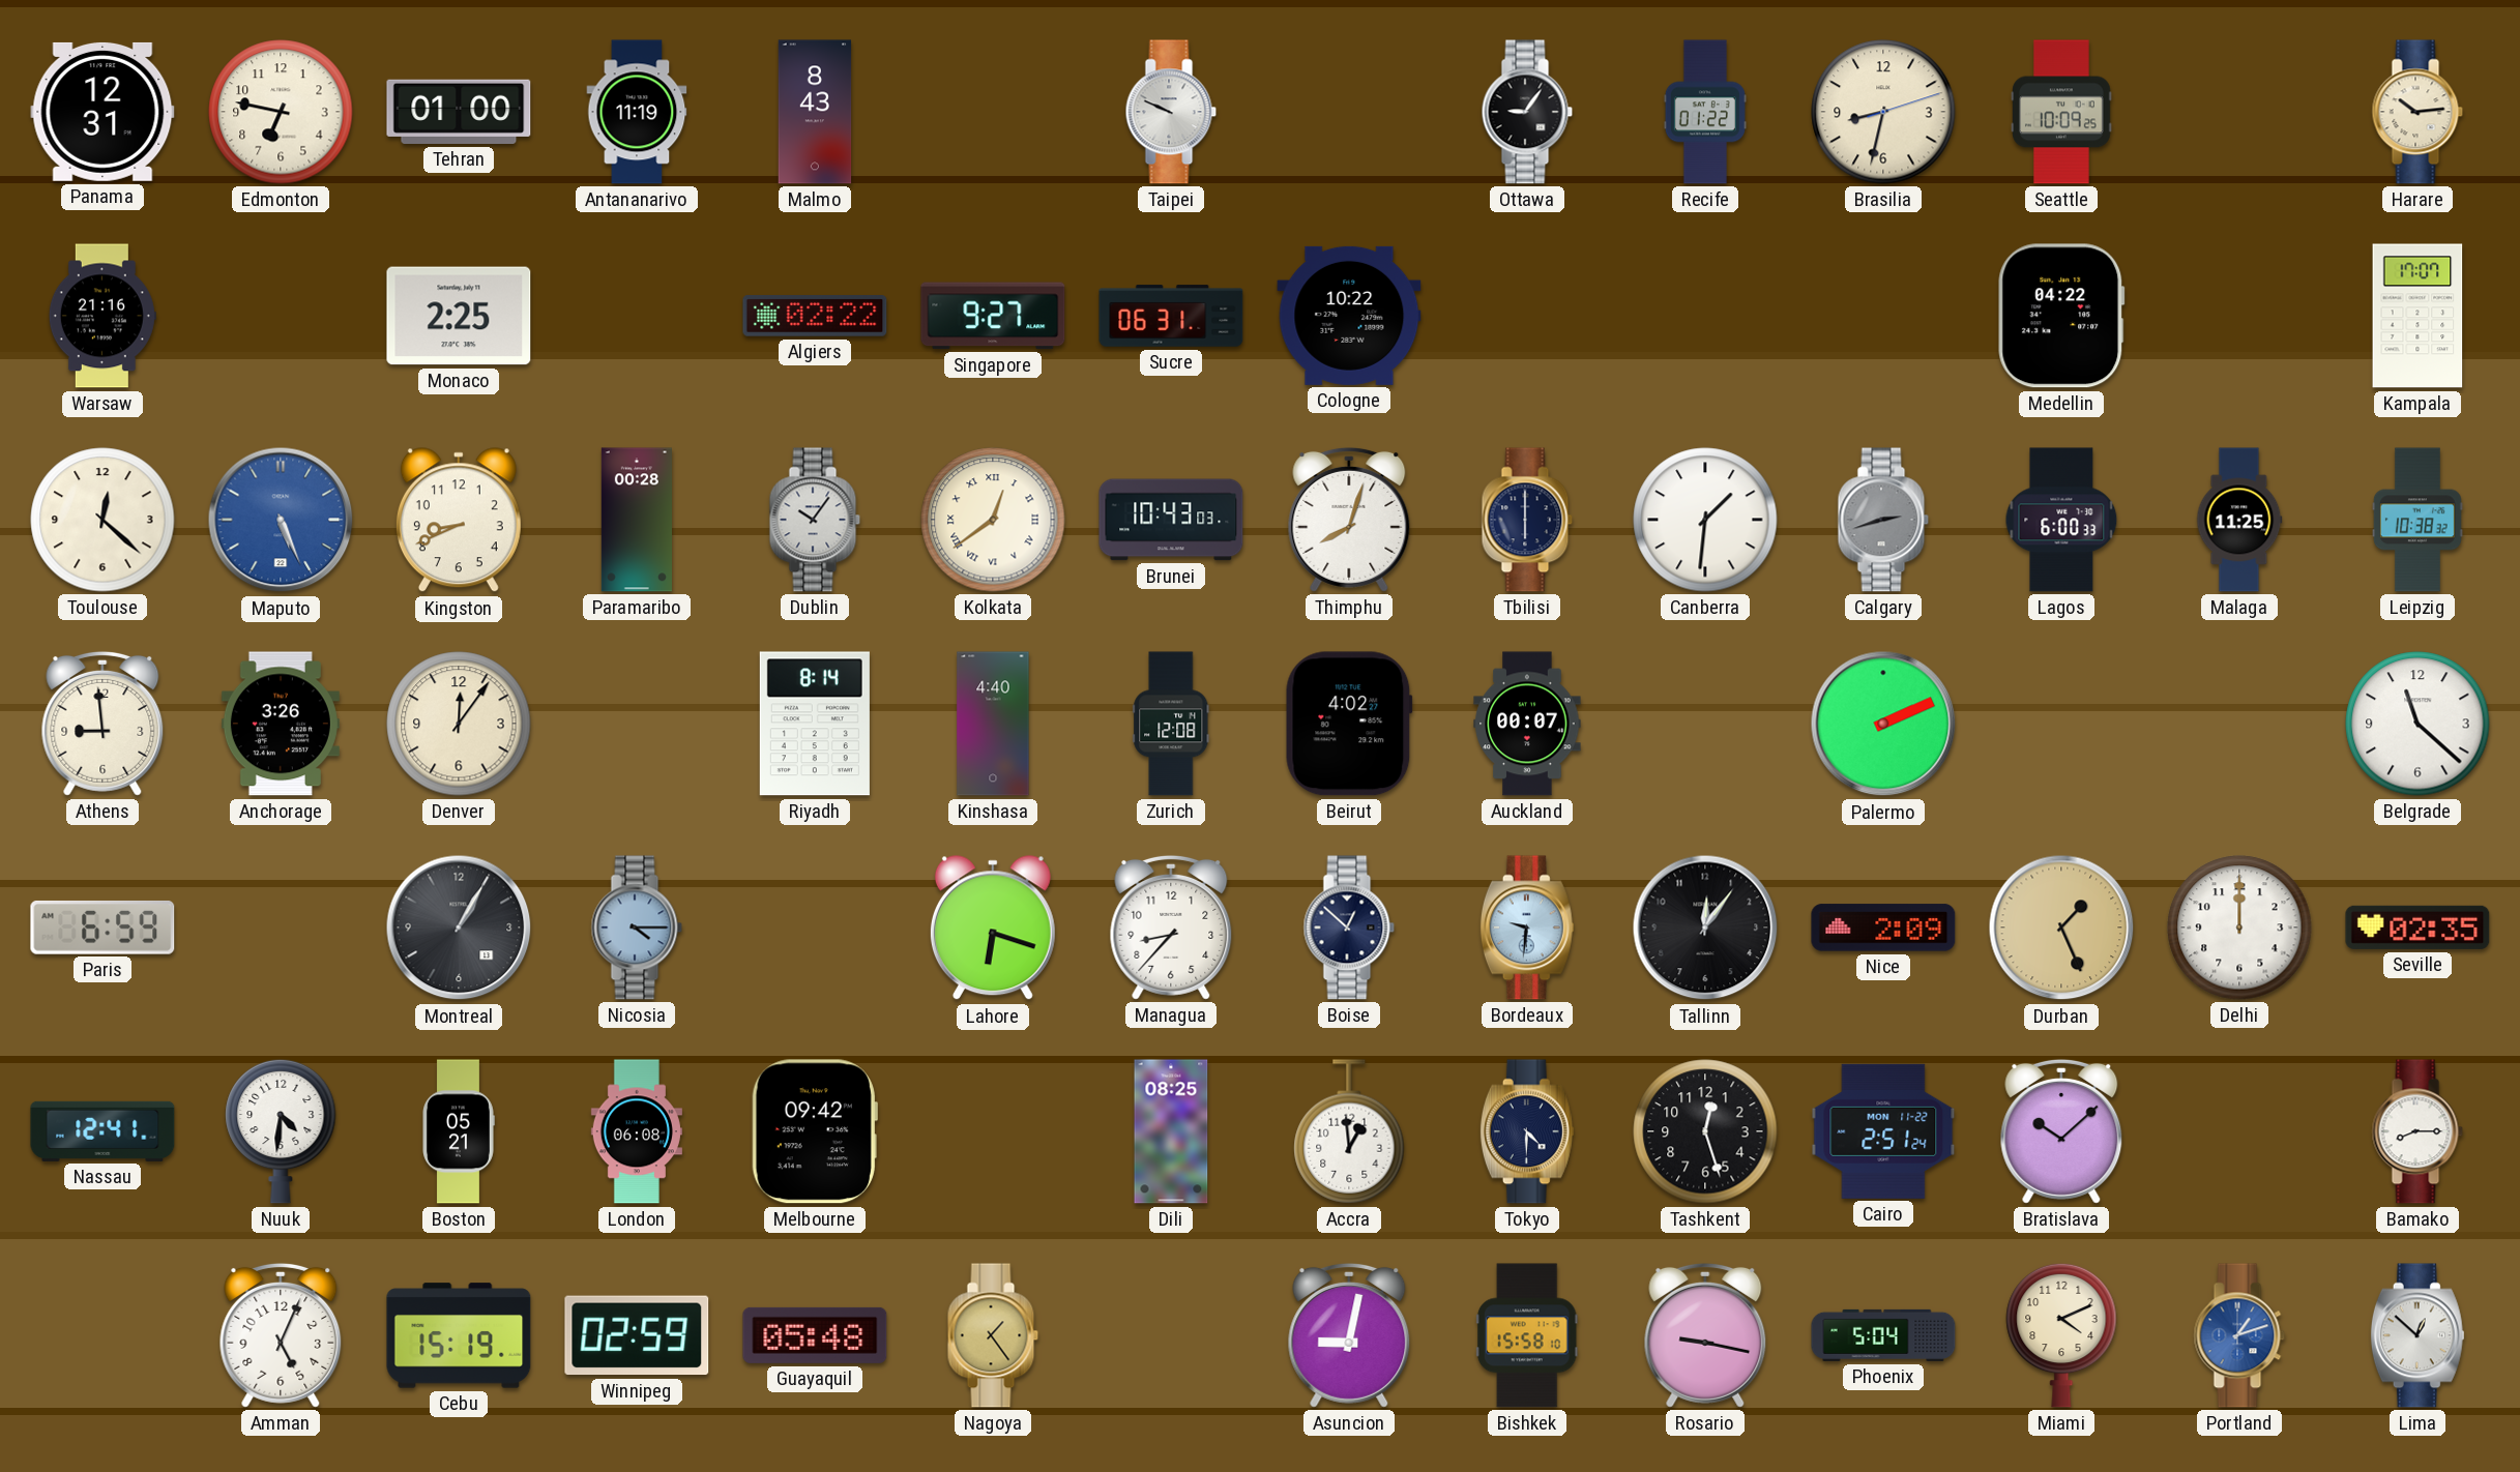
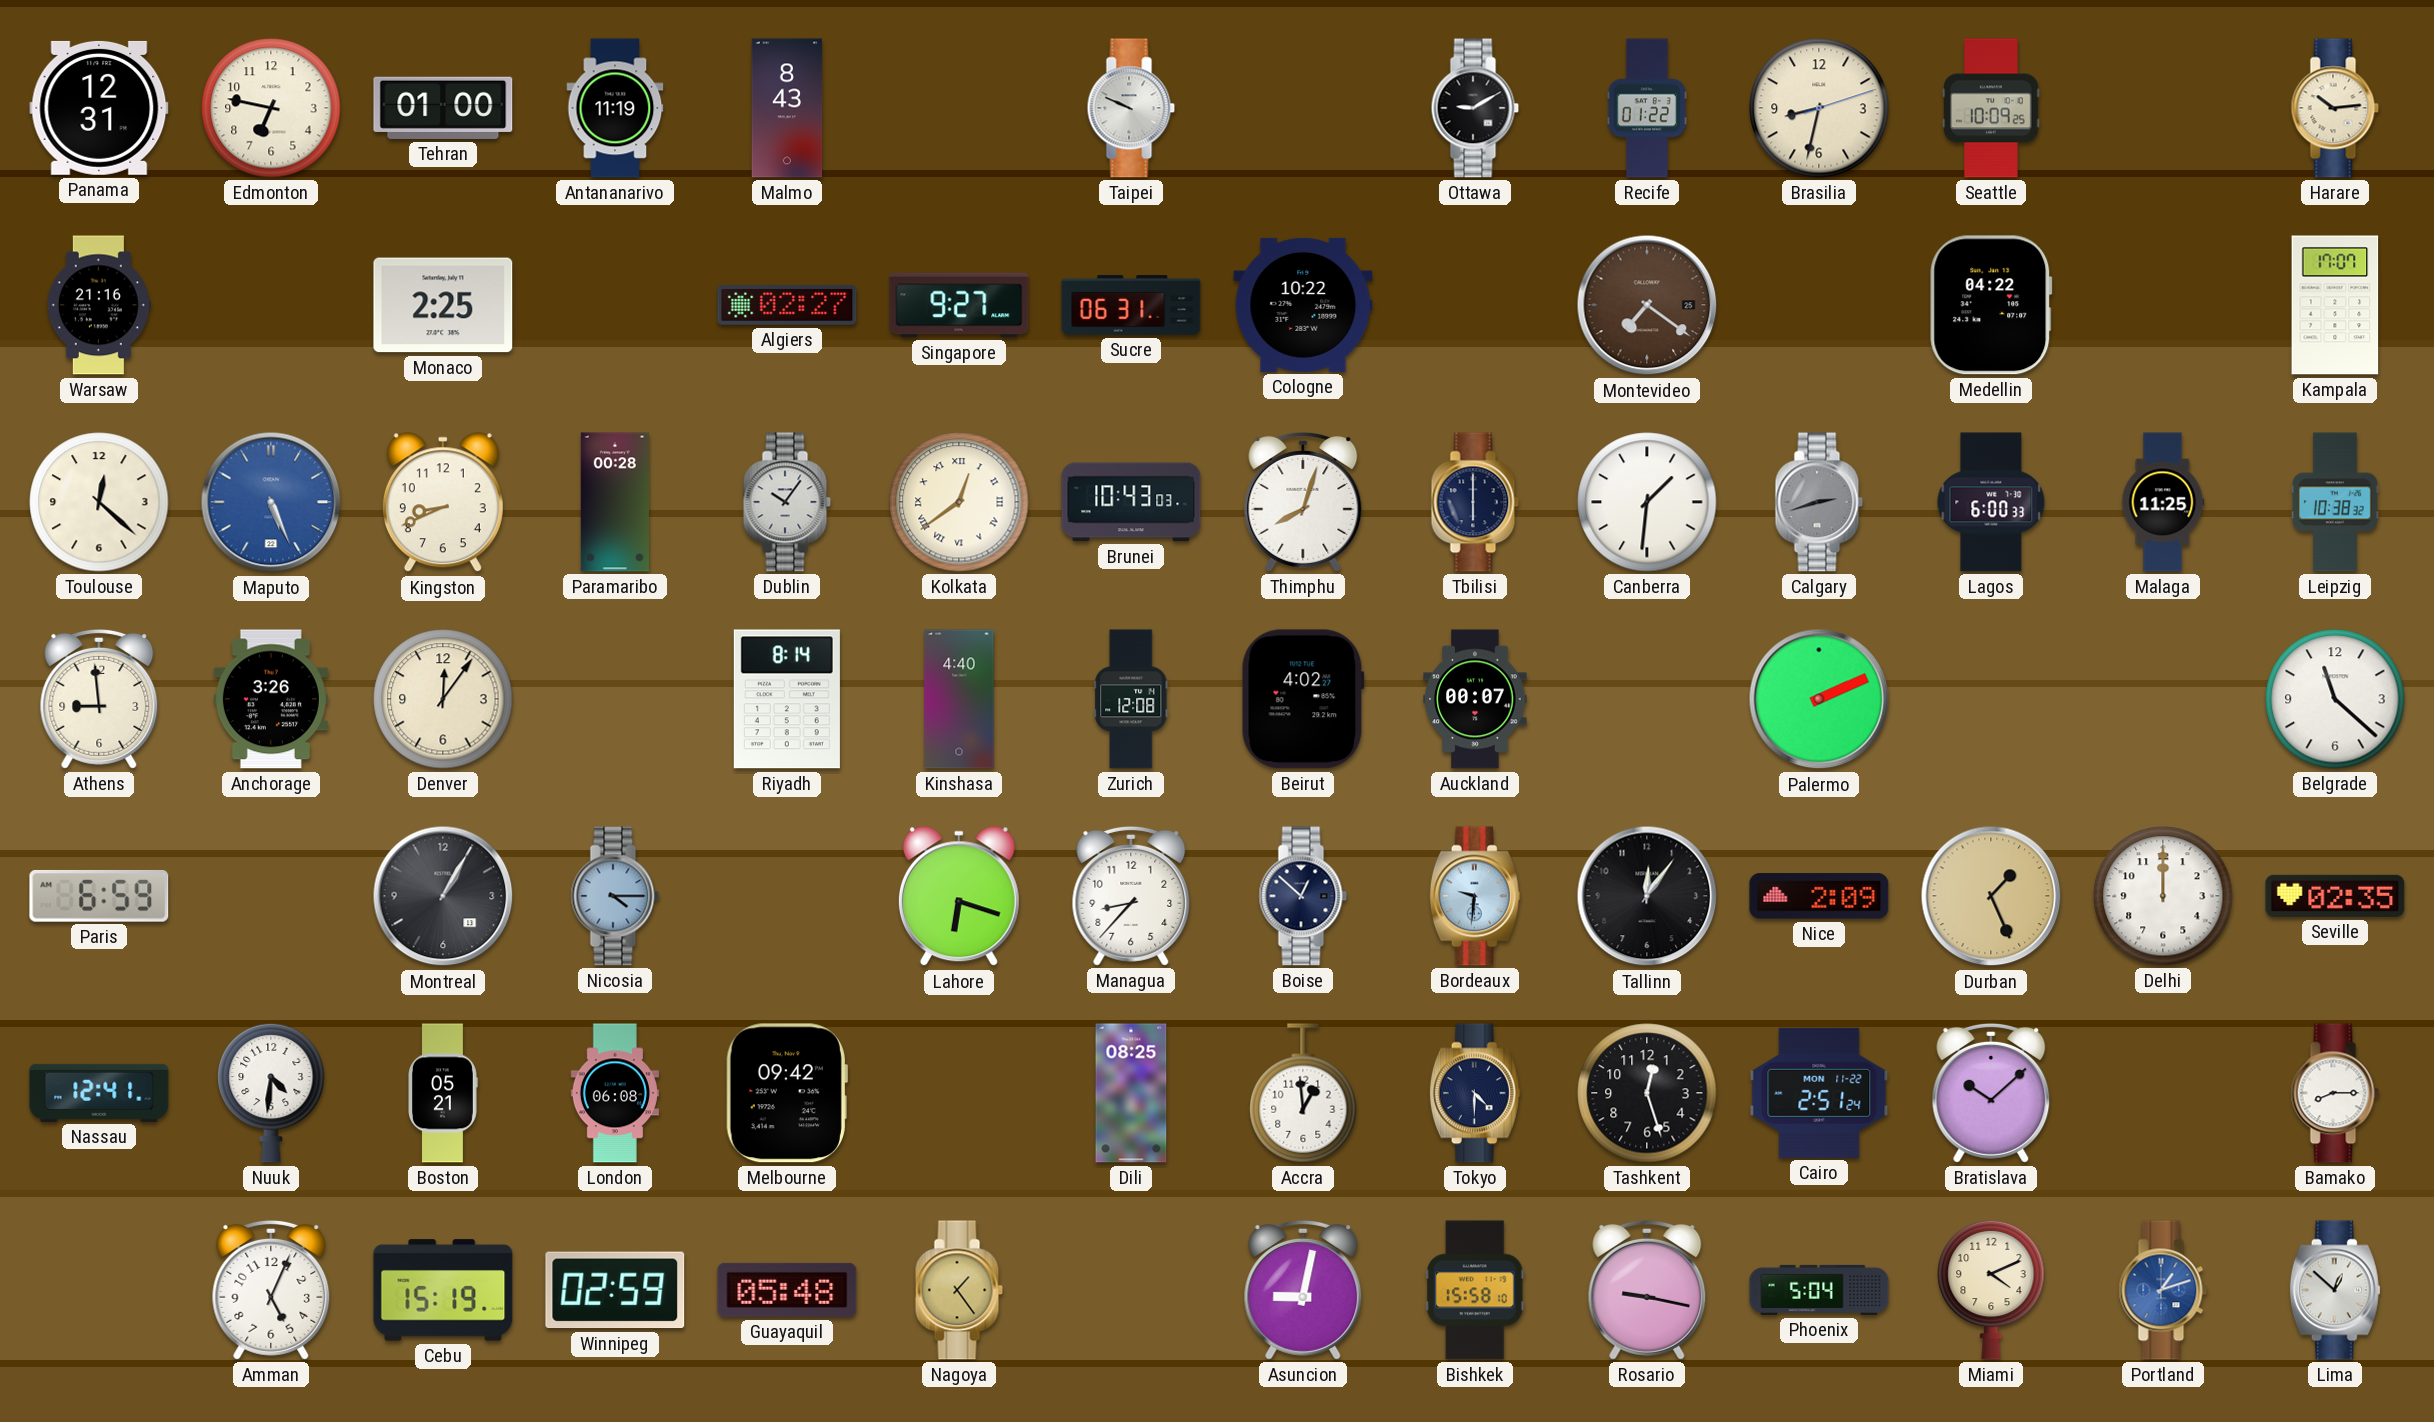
Ottawa: 9:06 -> 9:10
Algiers: 02:22 -> 02:27
Montevideo: none -> 7:21
